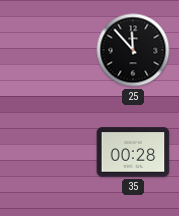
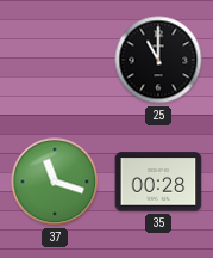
25: 11:53 -> 11:00
37: none -> 11:18
